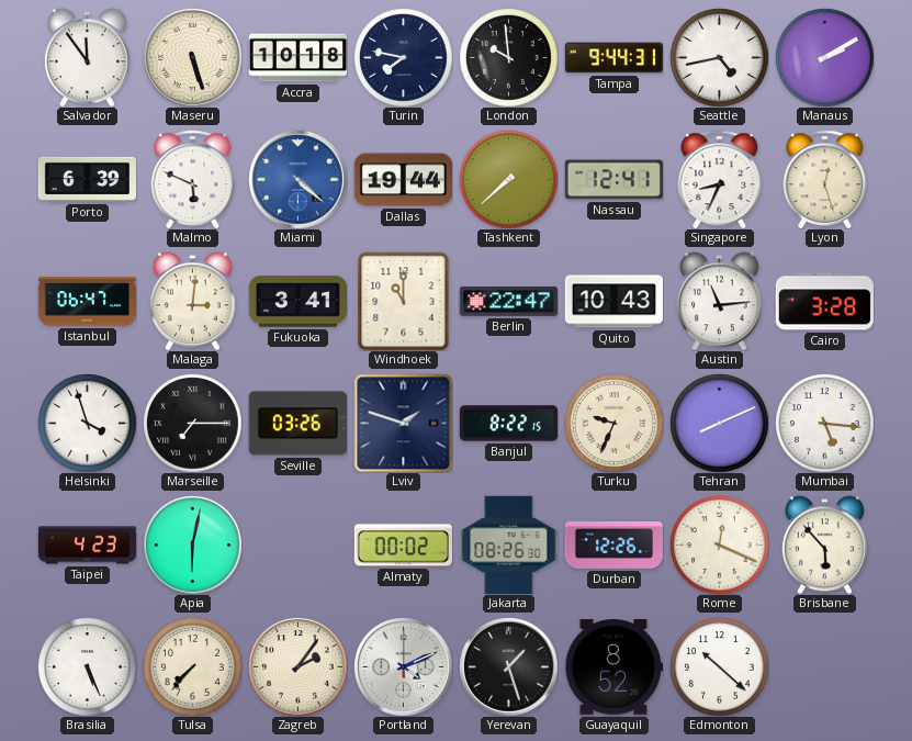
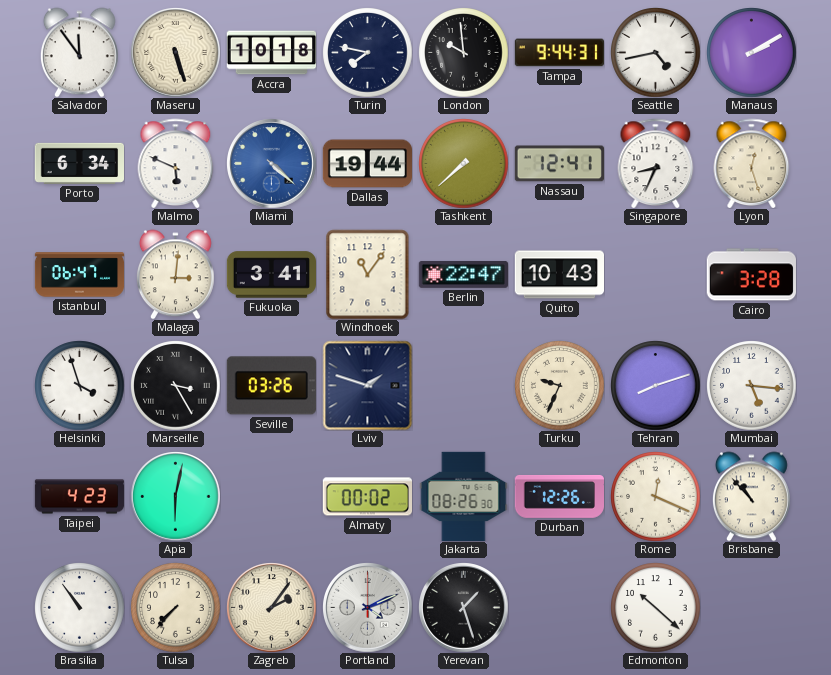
Porto: 6:39 -> 6:34
Windhoek: 11:00 -> 11:06
Austin: 11:14 -> none
Marseille: 7:15 -> 3:25
Banjul: 8:22 -> none
Tehran: 8:11 -> 8:12
Brisbane: 5:53 -> 10:53
Brasilia: 5:26 -> 10:54
Guayaquil: 8:52 -> none
